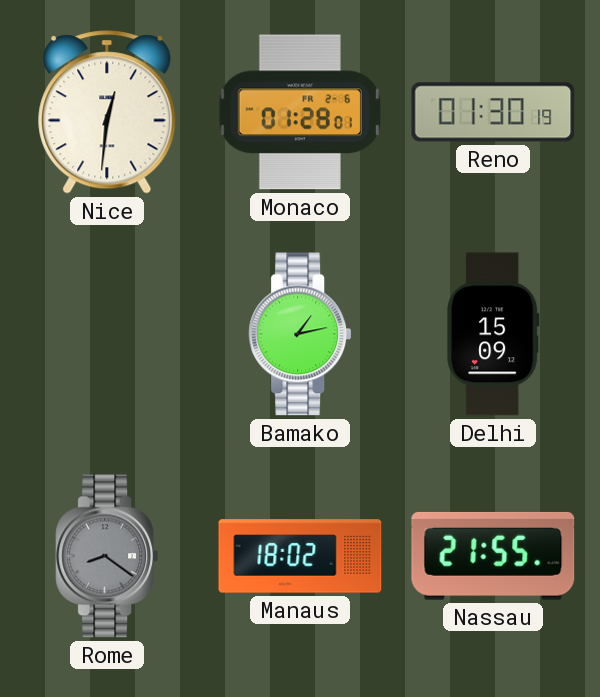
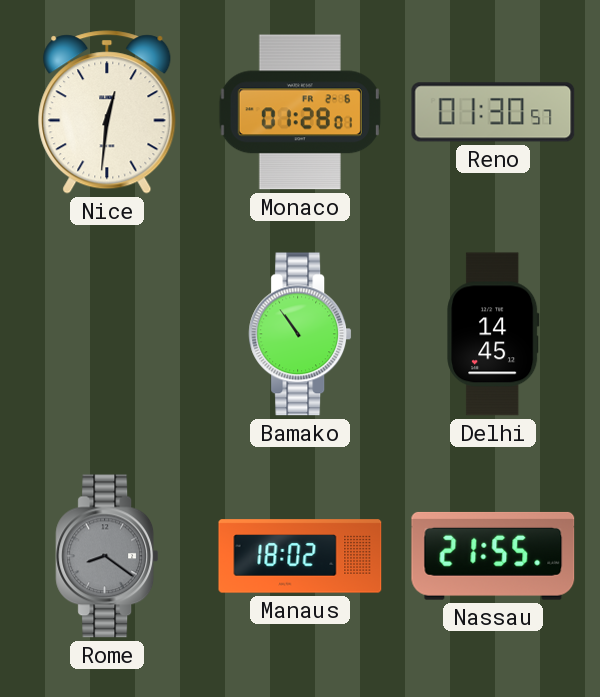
Reno: 01:30:19 -> 01:30:57
Bamako: 1:13 -> 10:54
Delhi: 15:09 -> 14:45
